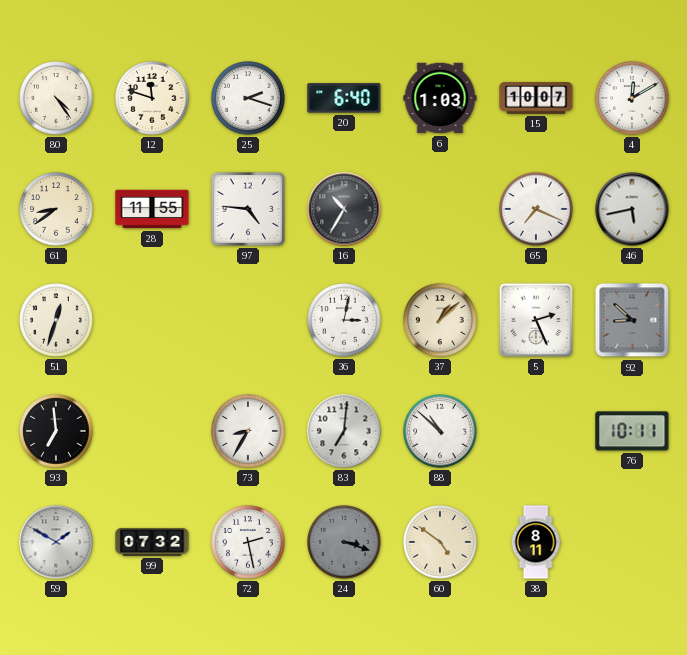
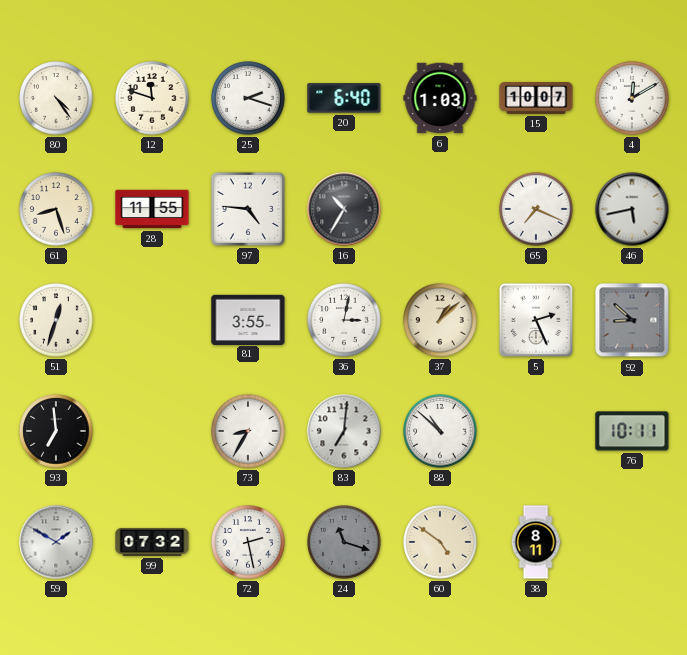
61: 8:39 -> 8:27
81: none -> 3:55
24: 3:18 -> 11:18
